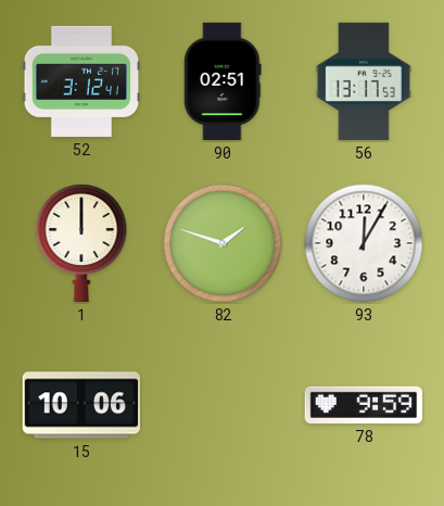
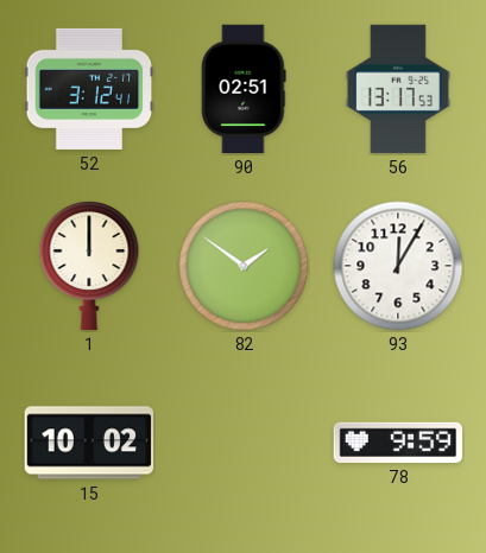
82: 1:48 -> 1:51
15: 10:06 -> 10:02
